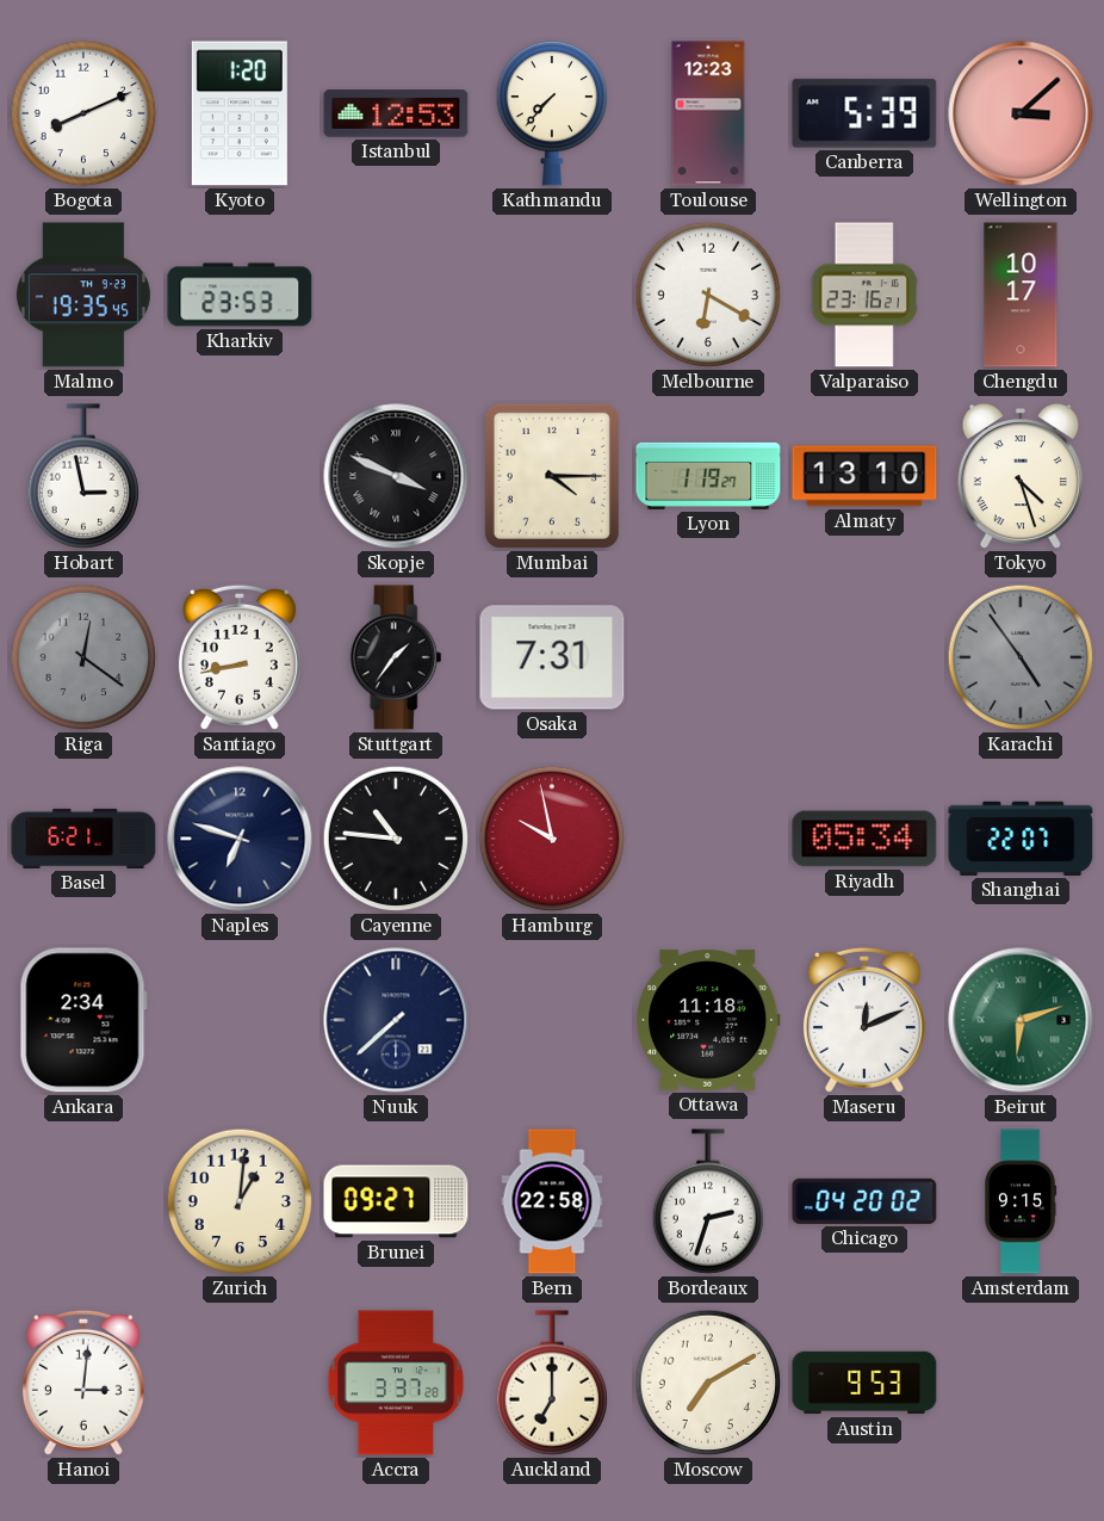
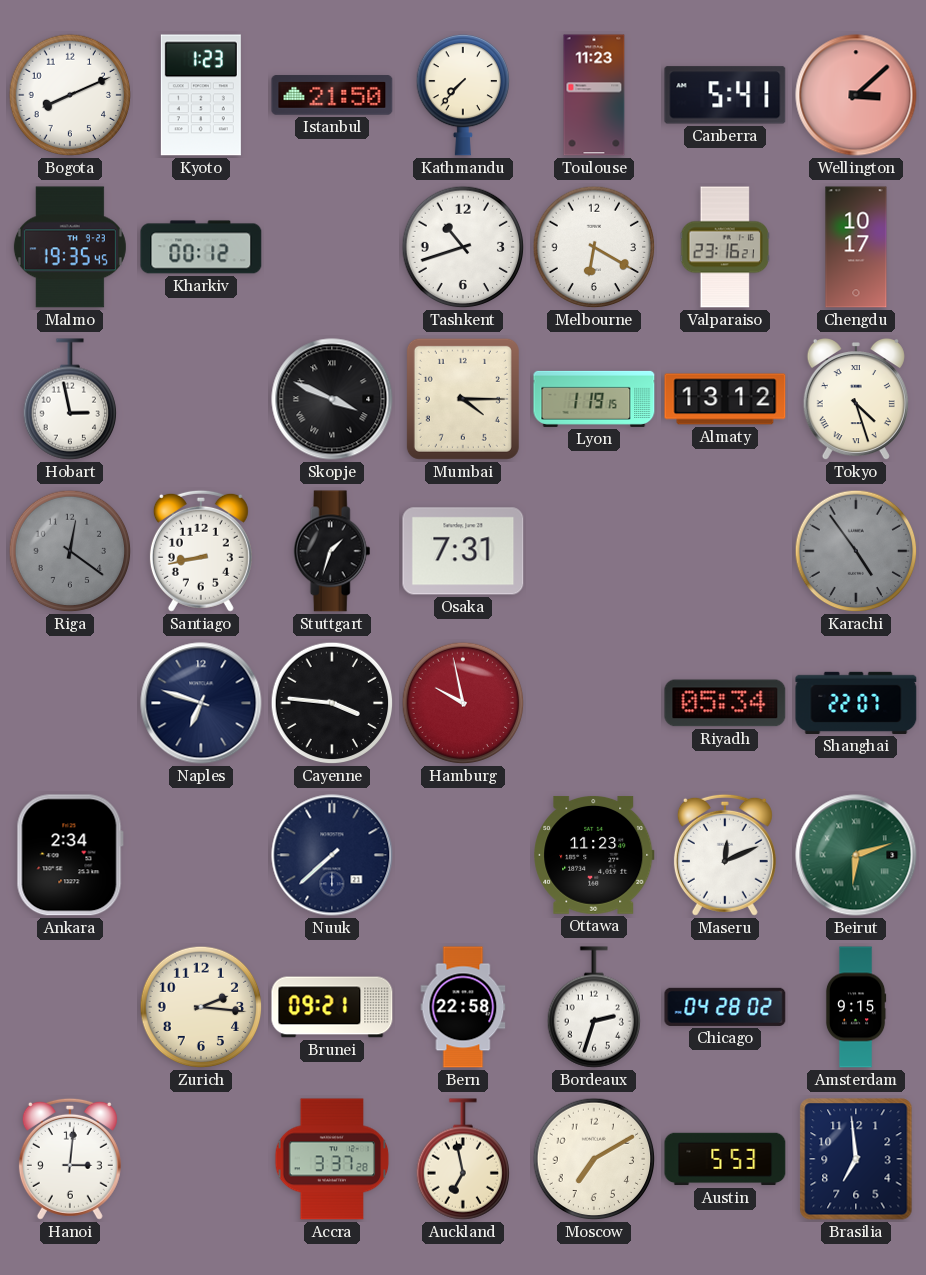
Kyoto: 1:20 -> 1:23
Istanbul: 12:53 -> 21:50
Toulouse: 12:23 -> 11:23
Canberra: 5:39 -> 5:41
Kharkiv: 23:53 -> 00:12
Tashkent: none -> 10:42
Lyon: 1:19:27 -> 1:19:15
Almaty: 13:10 -> 13:12
Stuttgart: 1:36 -> 1:33
Basel: 6:21 -> none
Cayenne: 10:46 -> 3:46
Ottawa: 11:18 -> 11:23
Zurich: 1:01 -> 2:16
Brunei: 09:27 -> 09:21
Chicago: 04:20 -> 04:28
Auckland: 7:00 -> 6:58
Austin: 9:53 -> 5:53
Brasilia: none -> 6:59
